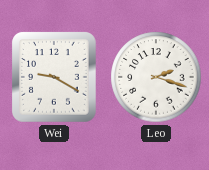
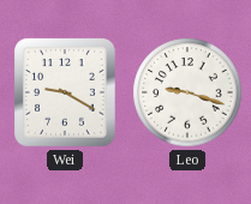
Leo: 2:18 -> 9:18
